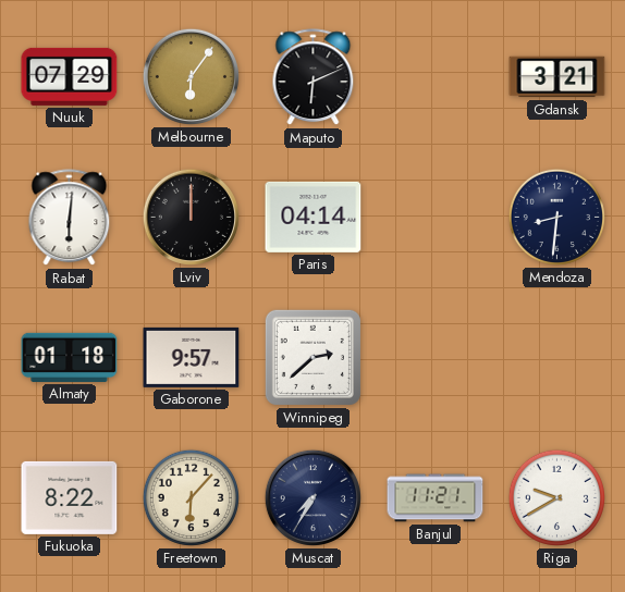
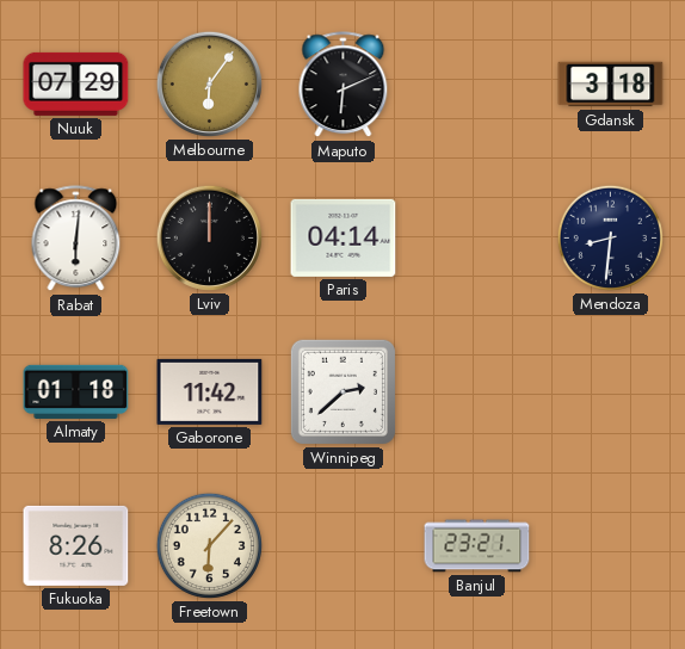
Gdansk: 3:21 -> 3:18
Gaborone: 9:57 -> 11:42
Fukuoka: 8:22 -> 8:26
Muscat: 7:35 -> none
Banjul: 11:21 -> 23:21
Riga: 9:40 -> none
